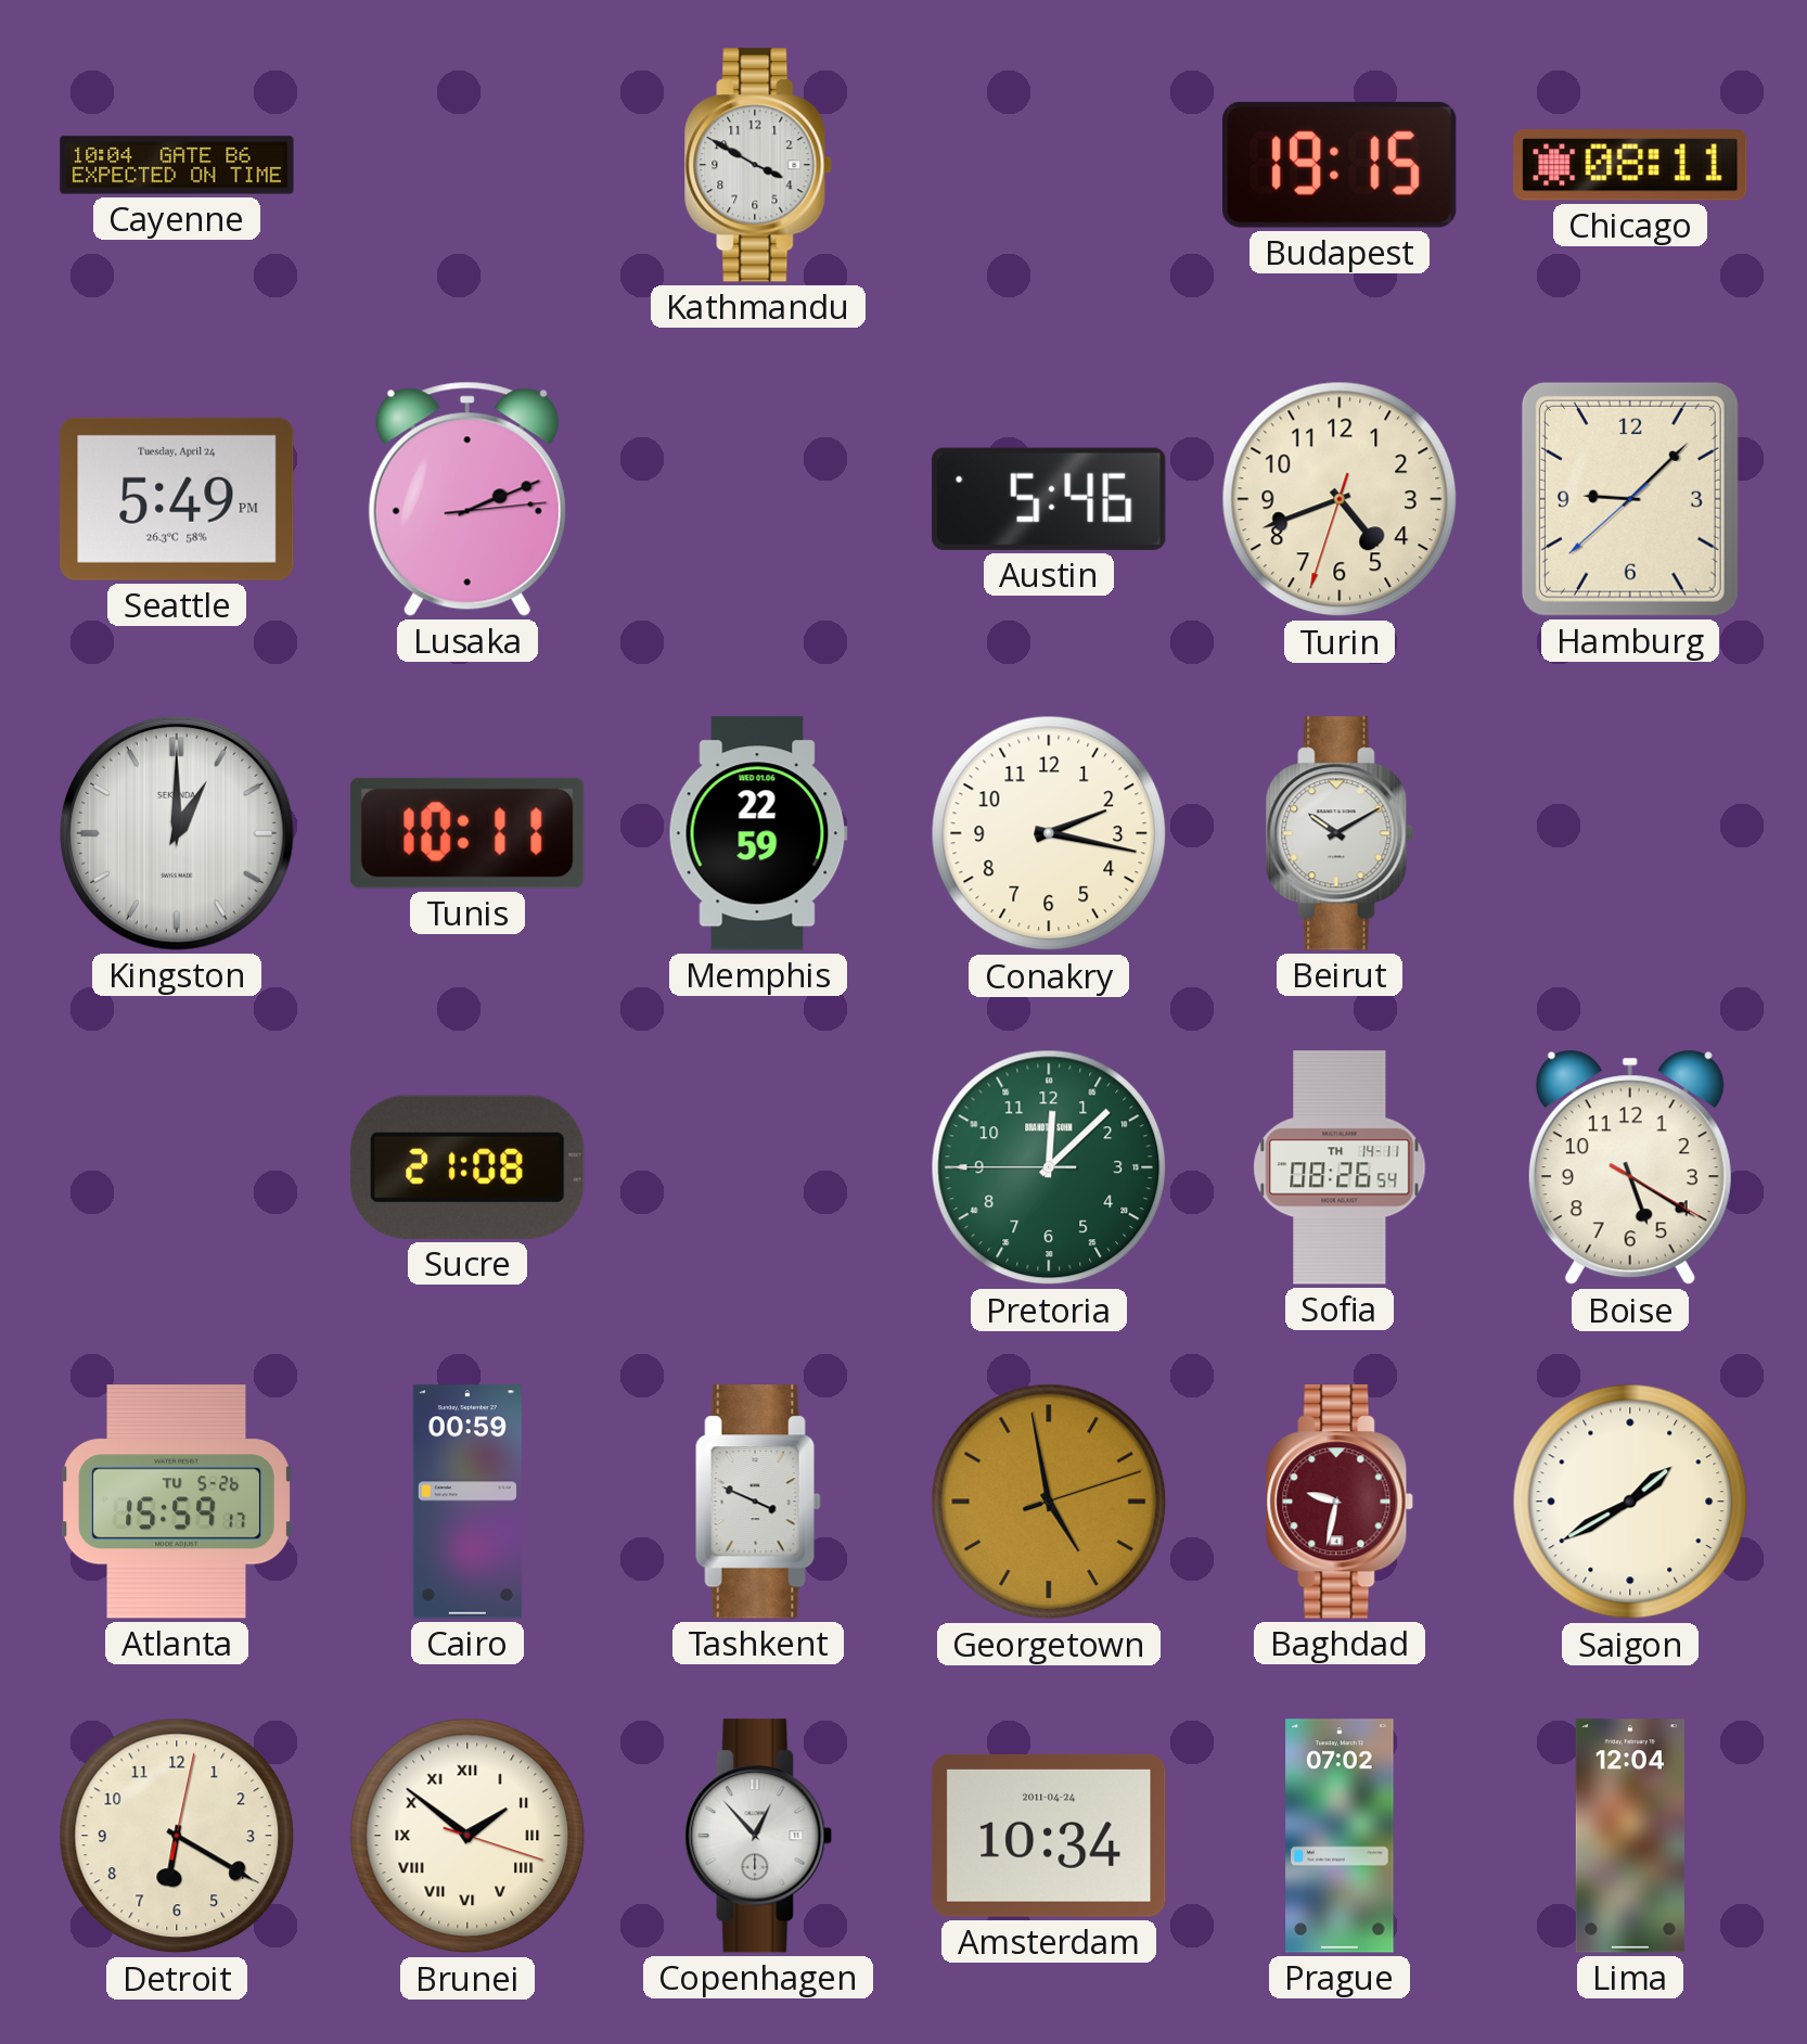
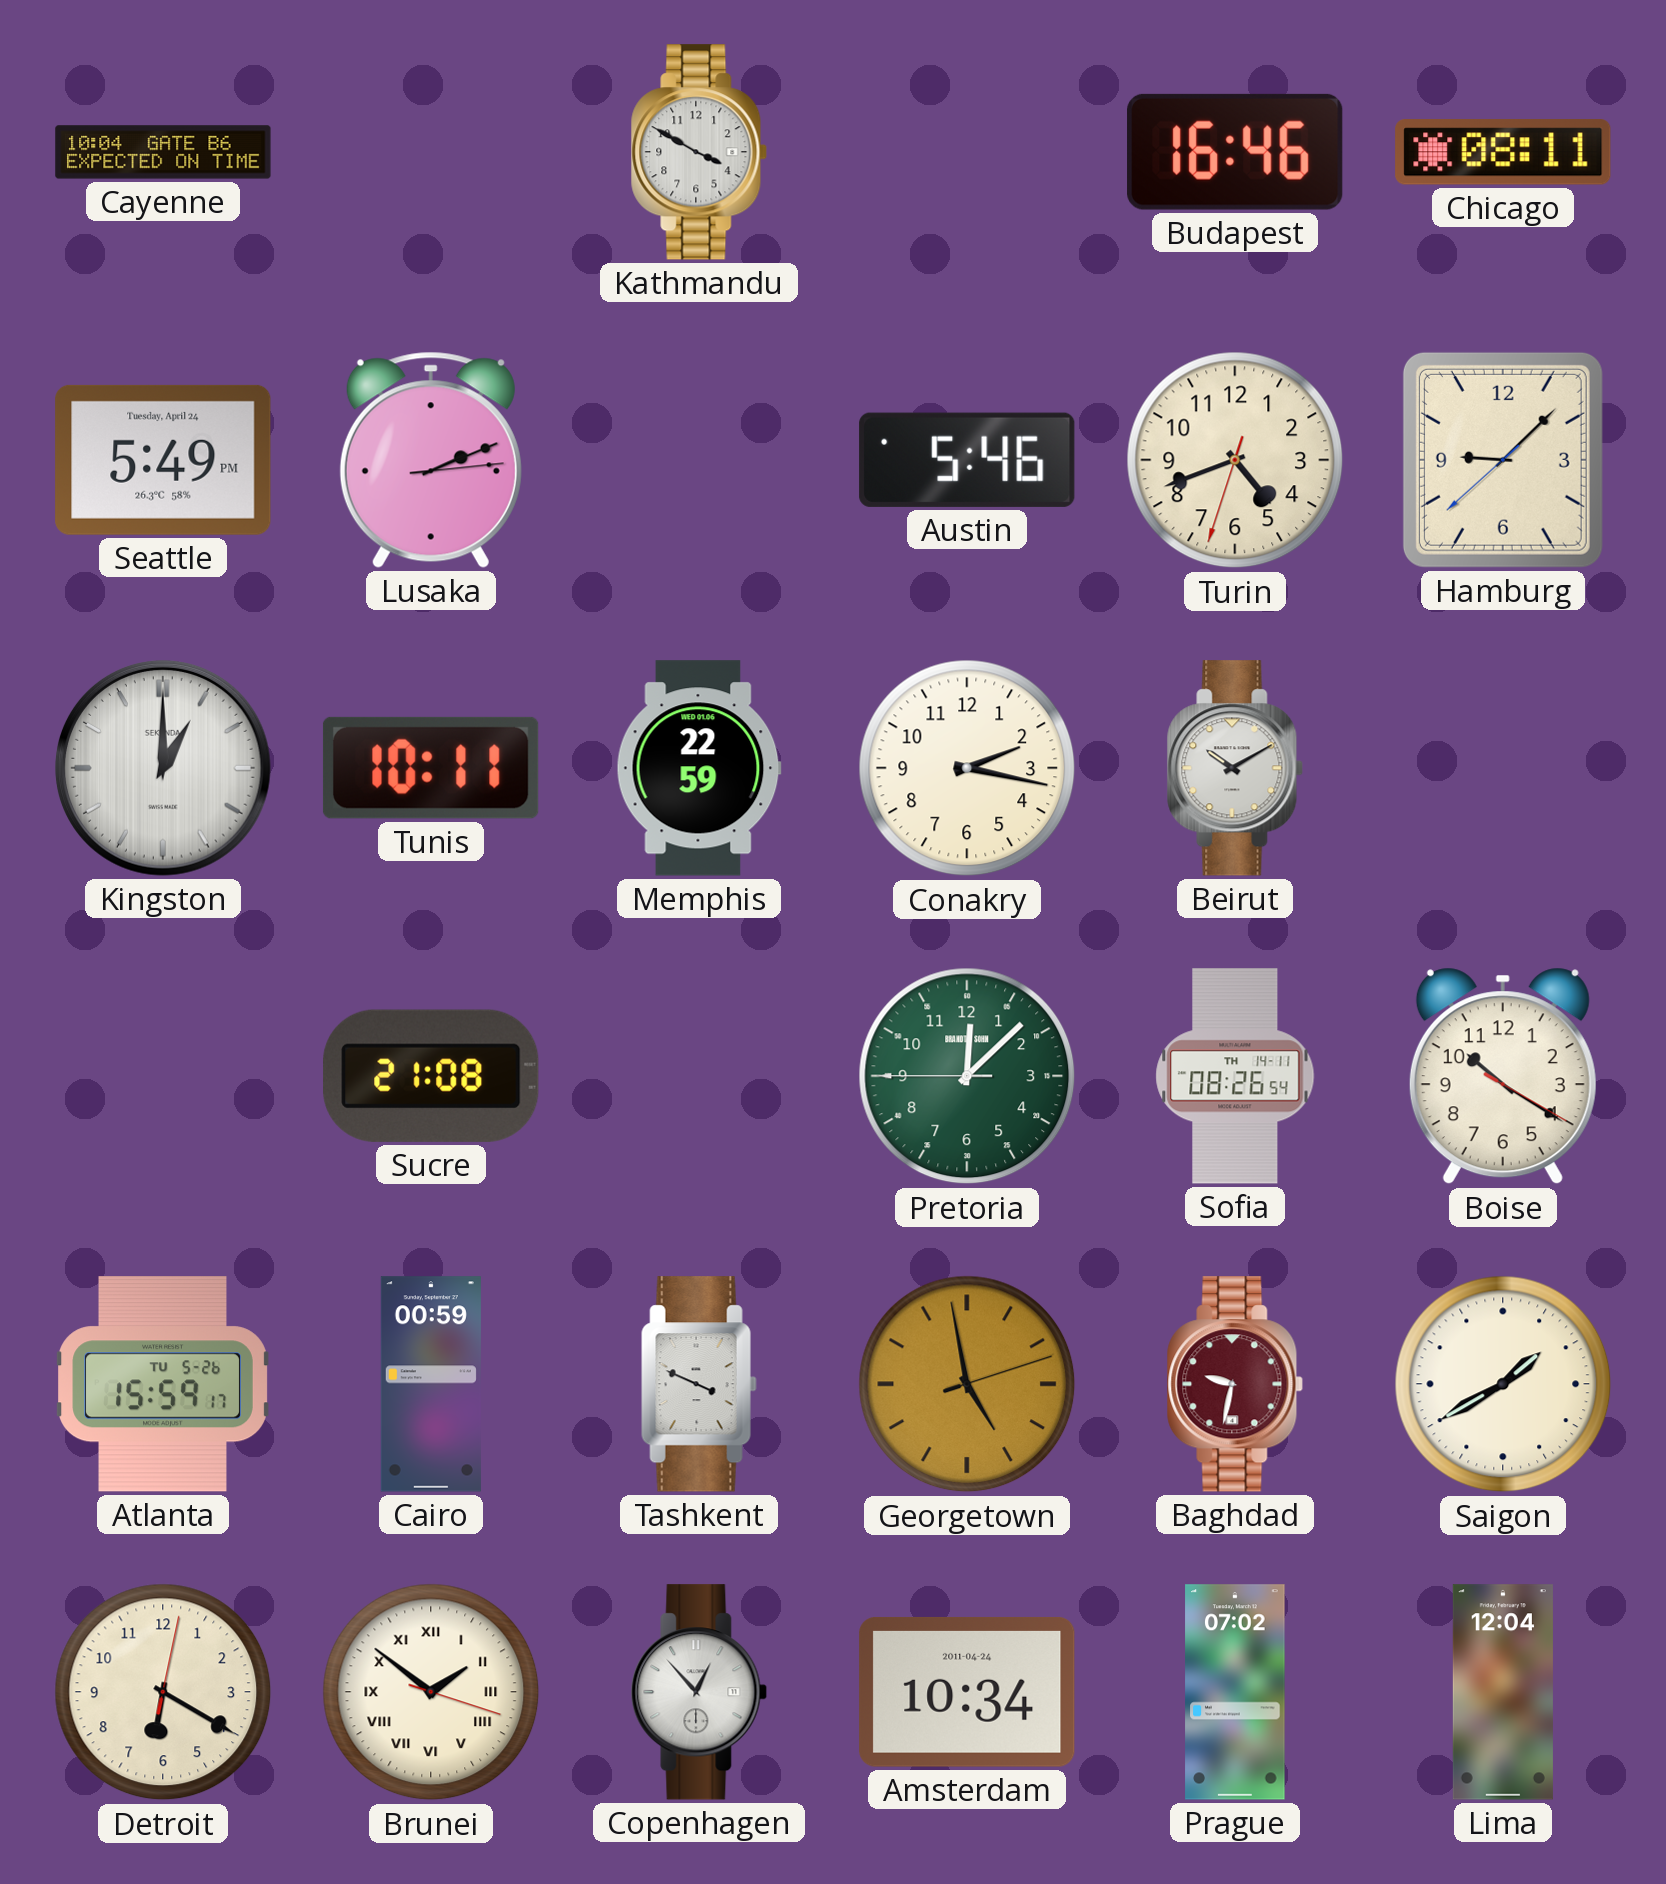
Budapest: 19:15 -> 16:46
Boise: 5:20 -> 10:20
